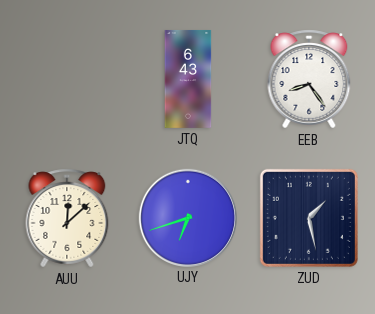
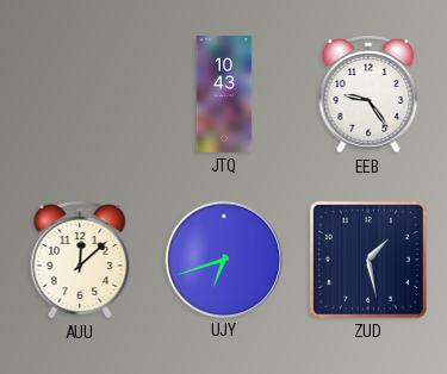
JTQ: 6:43 -> 10:43
EEB: 8:24 -> 9:24
